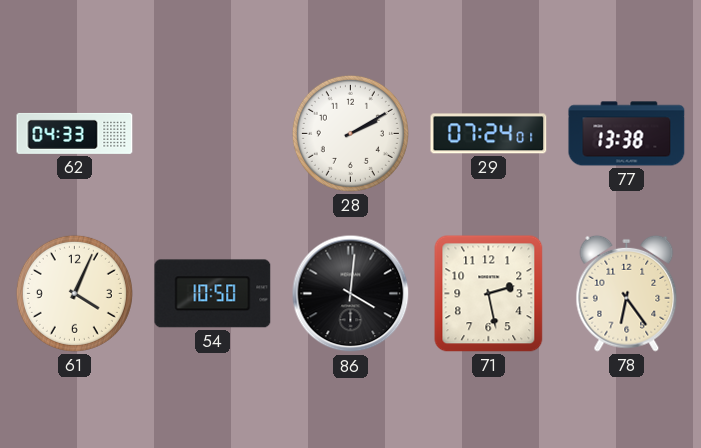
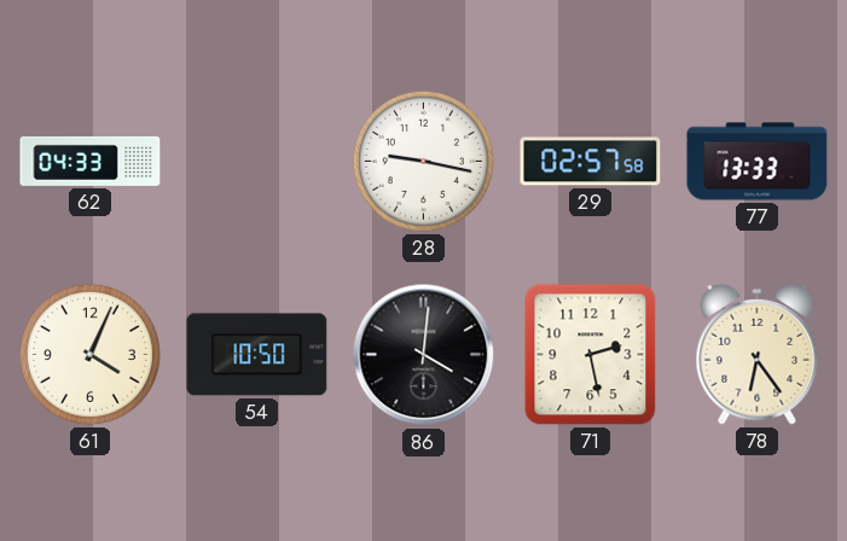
28: 2:10 -> 9:17
29: 07:24 -> 02:57
77: 13:38 -> 13:33
